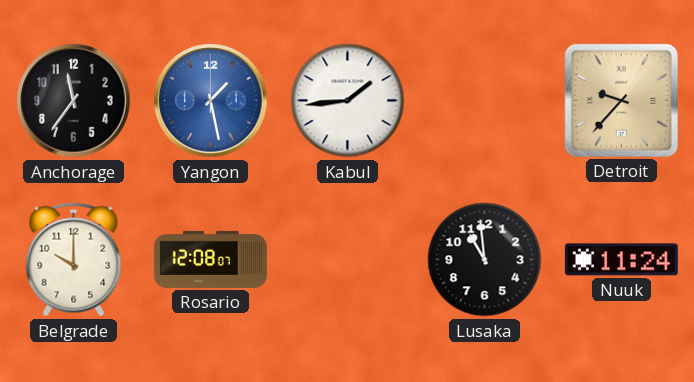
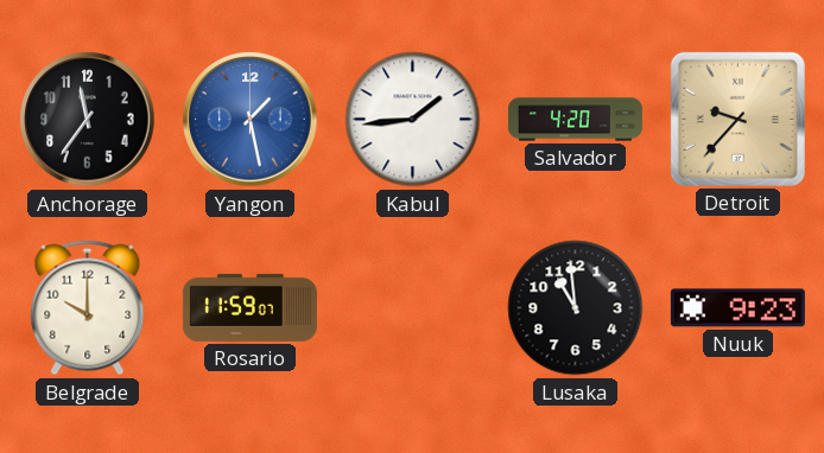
Salvador: none -> 4:20
Rosario: 12:08 -> 11:59
Nuuk: 11:24 -> 9:23
